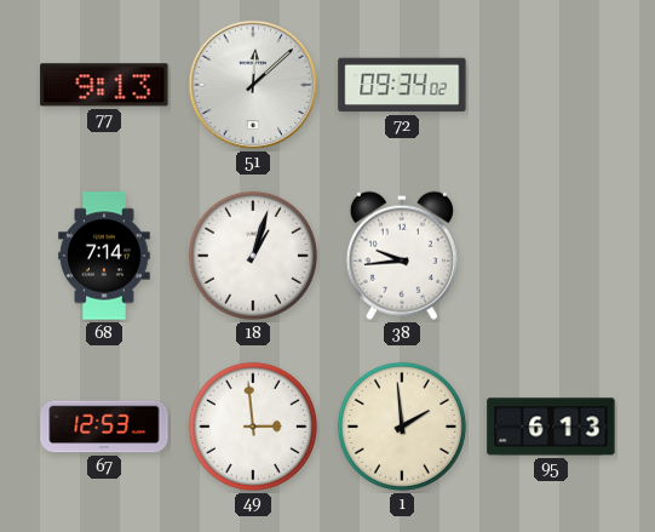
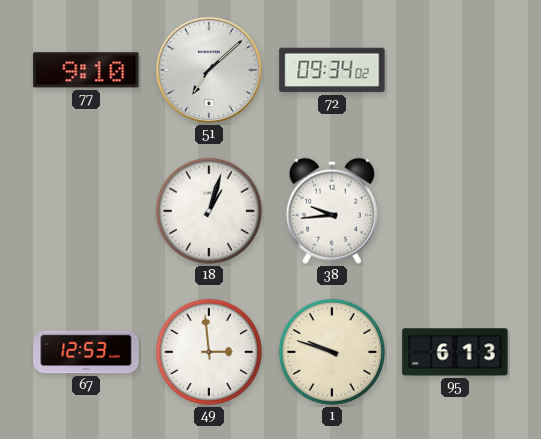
77: 9:13 -> 9:10
51: 12:08 -> 7:08
68: 7:14 -> none
1: 1:59 -> 9:48
